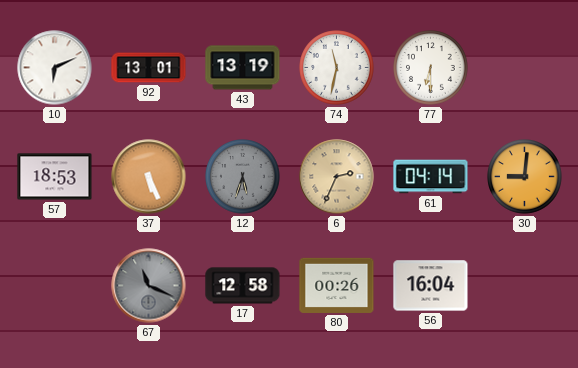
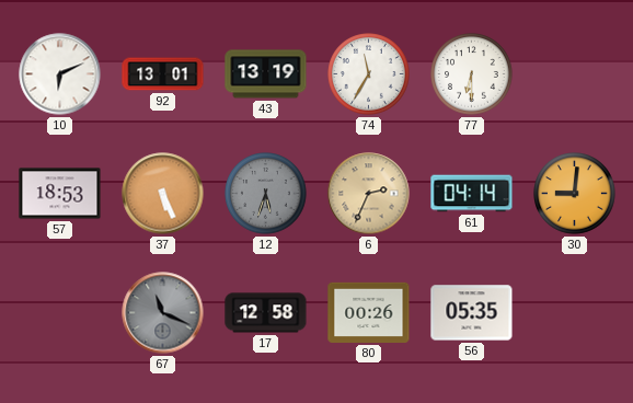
74: 11:32 -> 11:35
56: 16:04 -> 05:35
